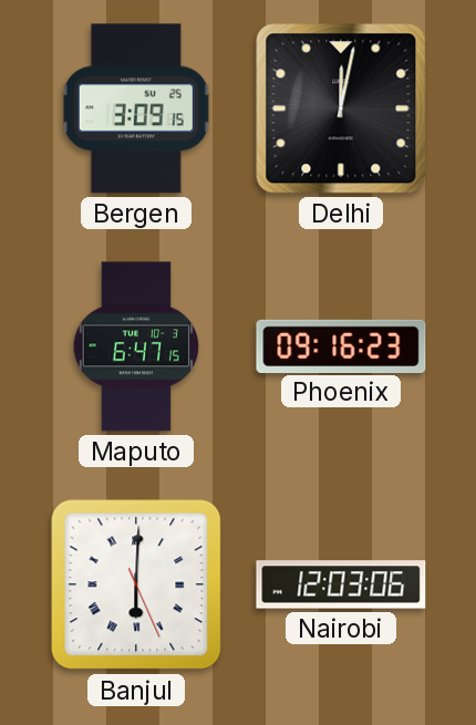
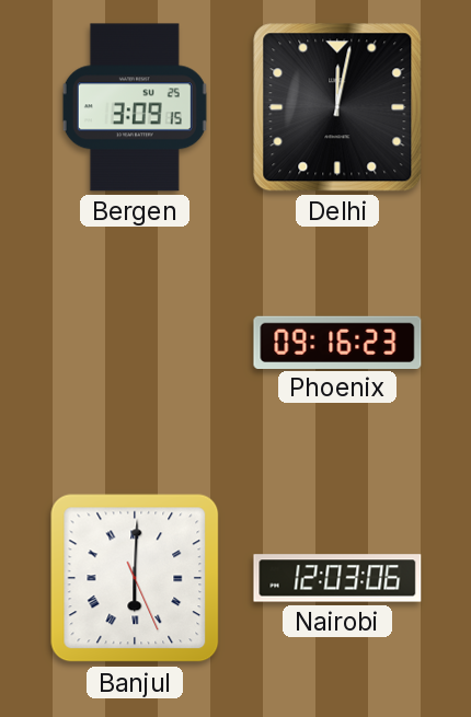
Maputo: 6:47 -> none
